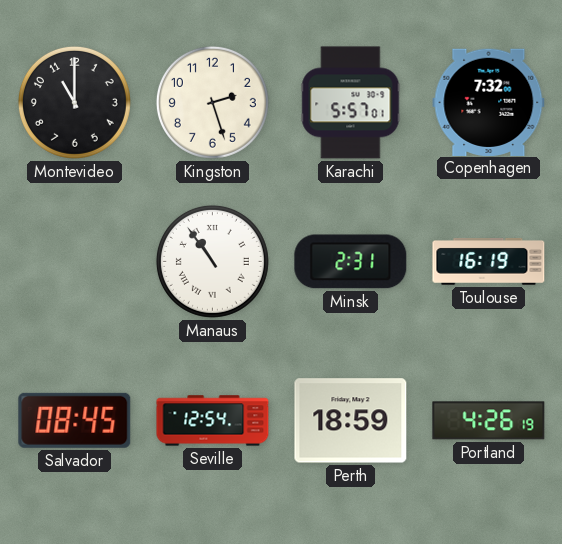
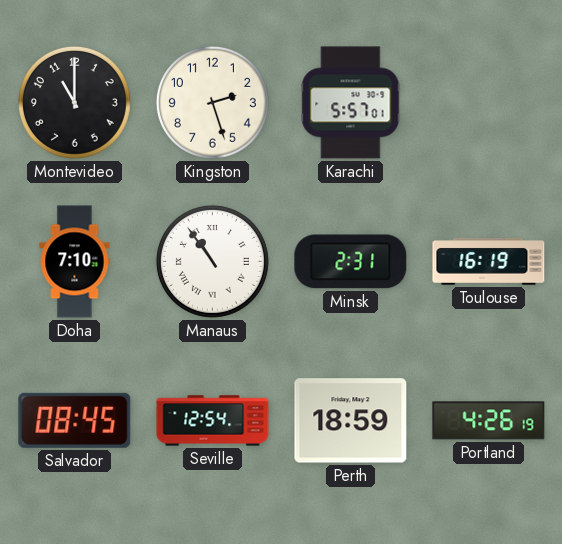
Copenhagen: 7:32 -> none
Doha: none -> 7:10
